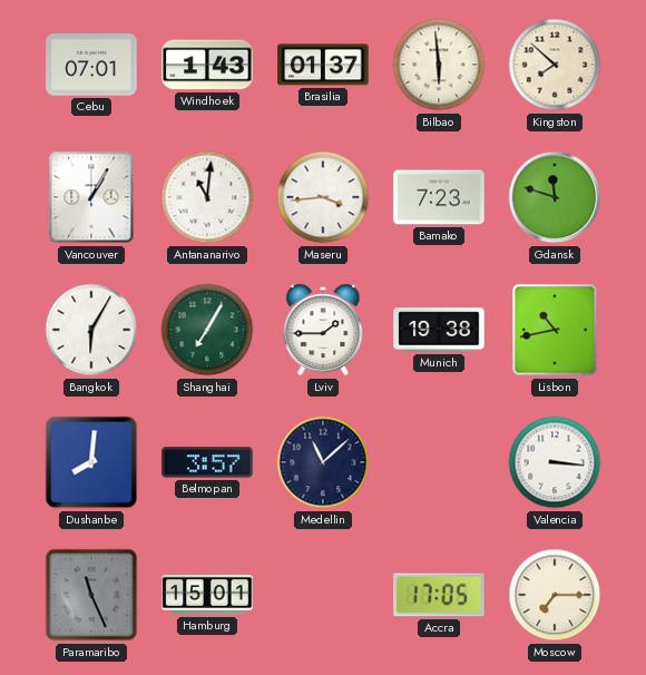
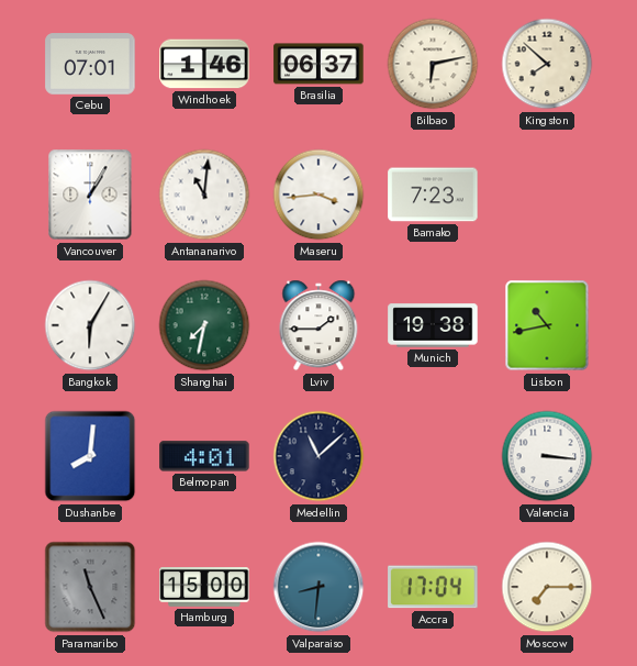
Windhoek: 1:43 -> 1:46
Brasilia: 01:37 -> 06:37
Bilbao: 5:59 -> 6:13
Gdansk: 11:48 -> none
Shanghai: 7:05 -> 7:32
Belmopan: 3:57 -> 4:01
Hamburg: 15:01 -> 15:00
Valparaiso: none -> 8:31
Accra: 17:05 -> 17:04
